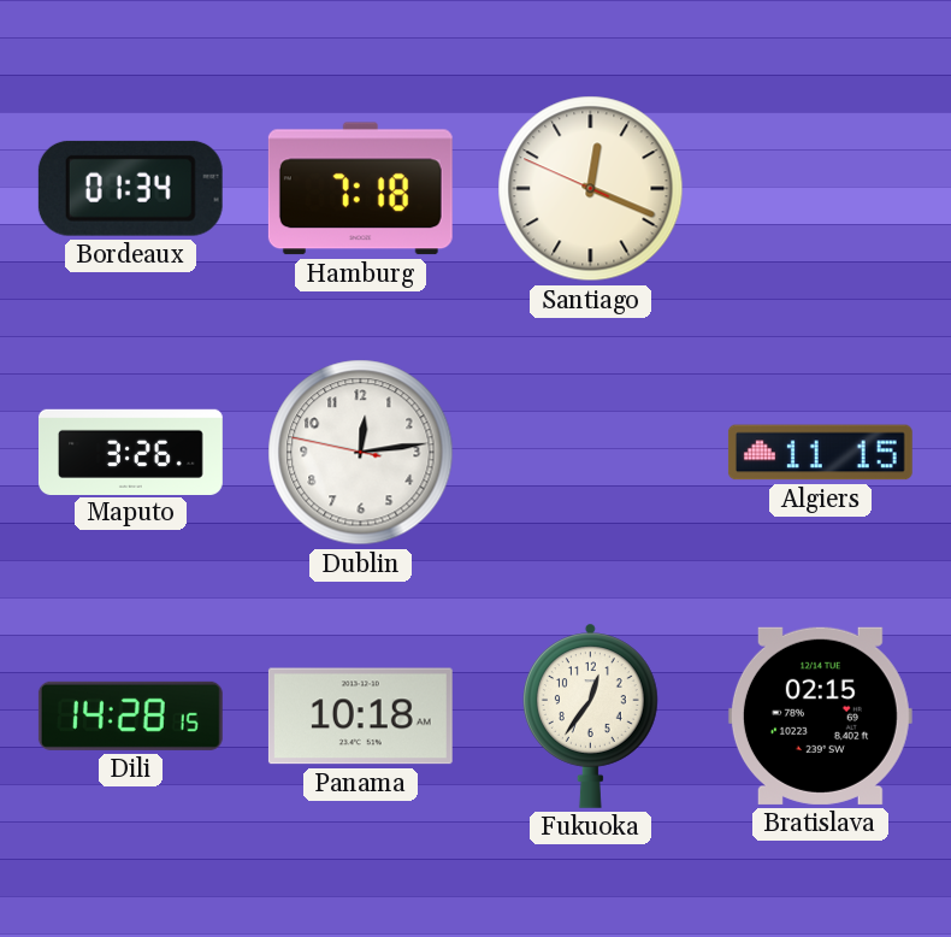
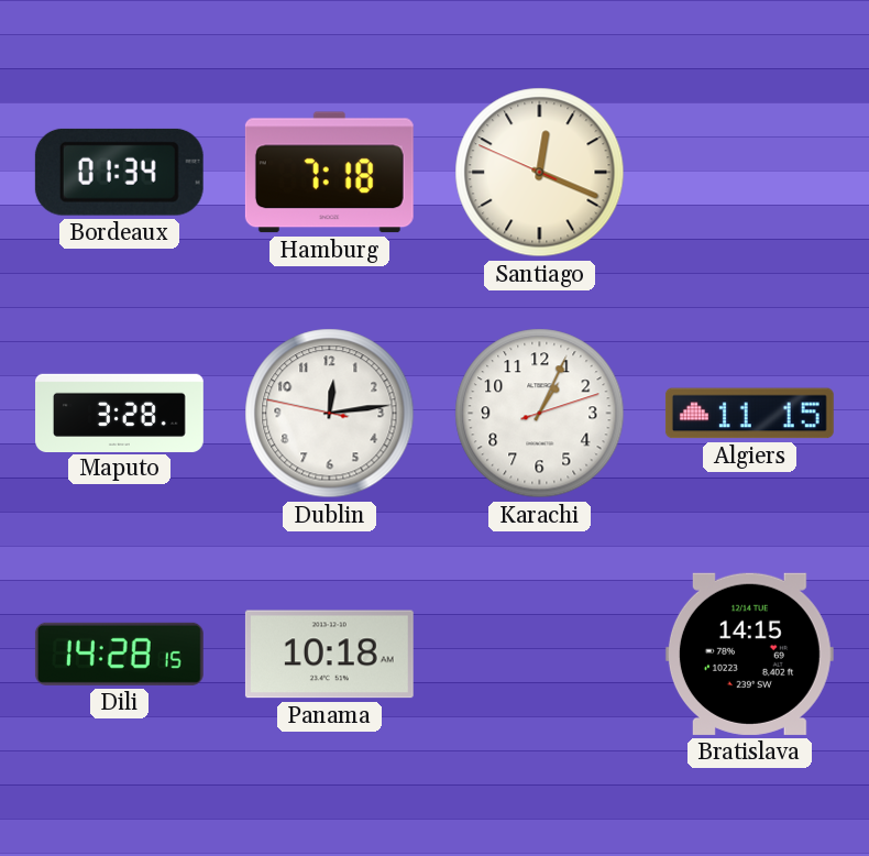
Maputo: 3:26 -> 3:28
Karachi: none -> 1:04
Fukuoka: 12:36 -> none
Bratislava: 02:15 -> 14:15
